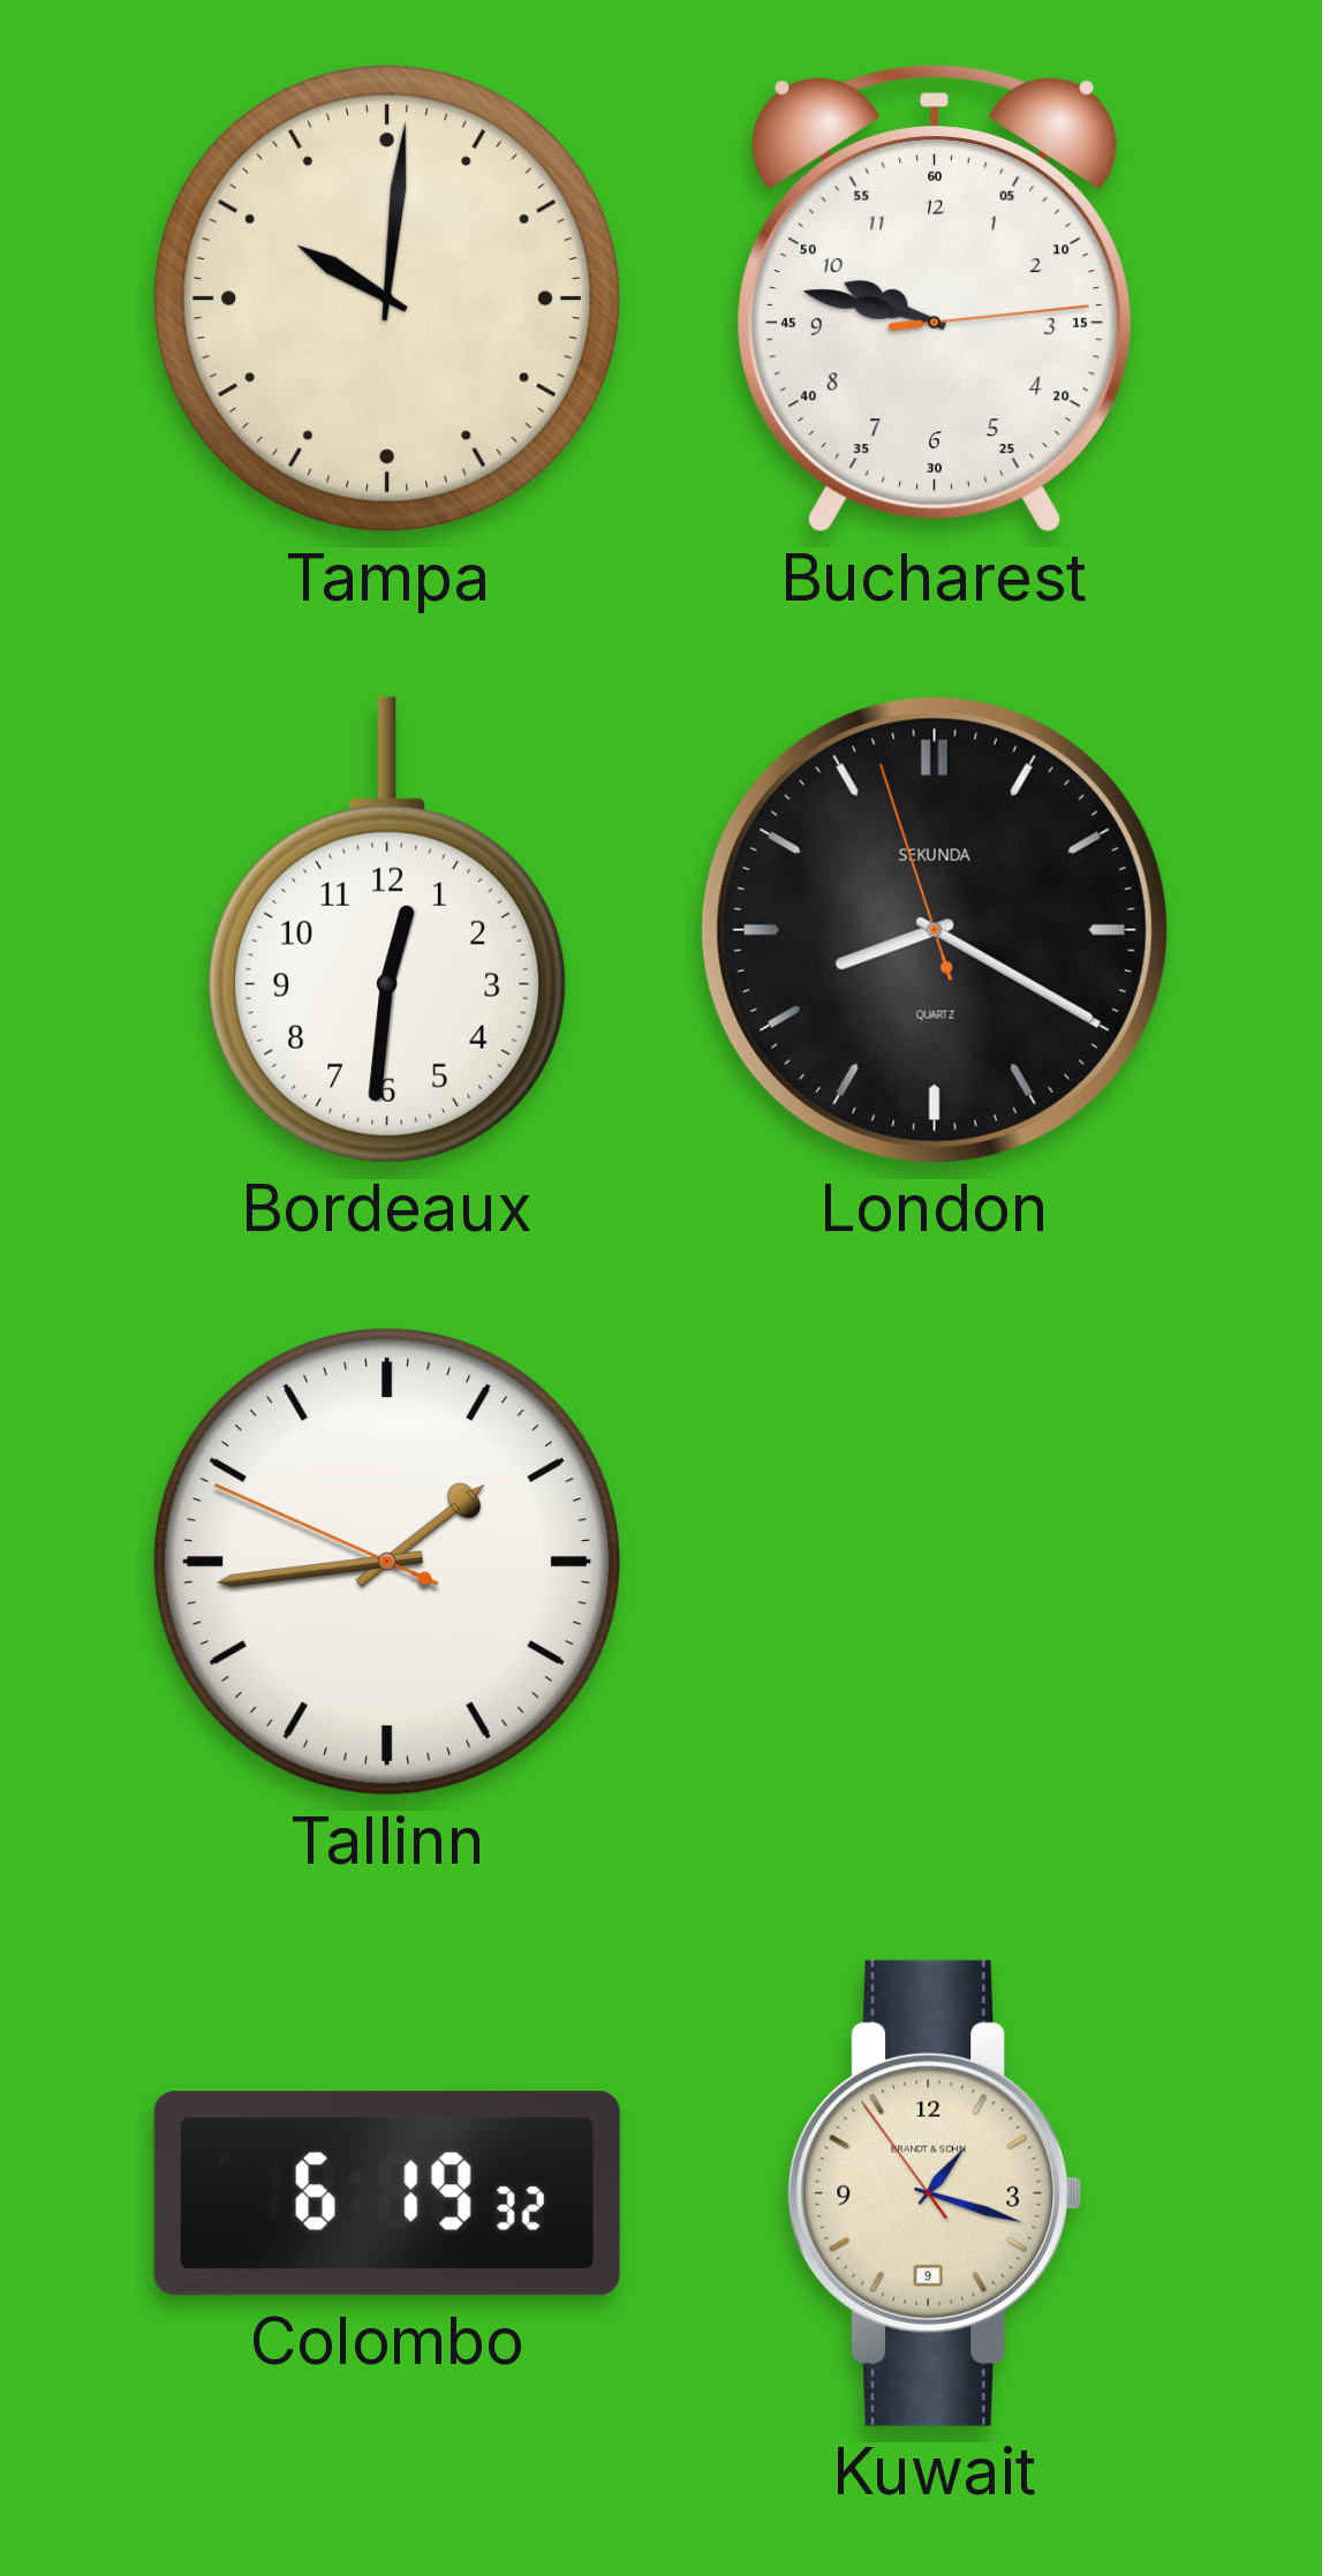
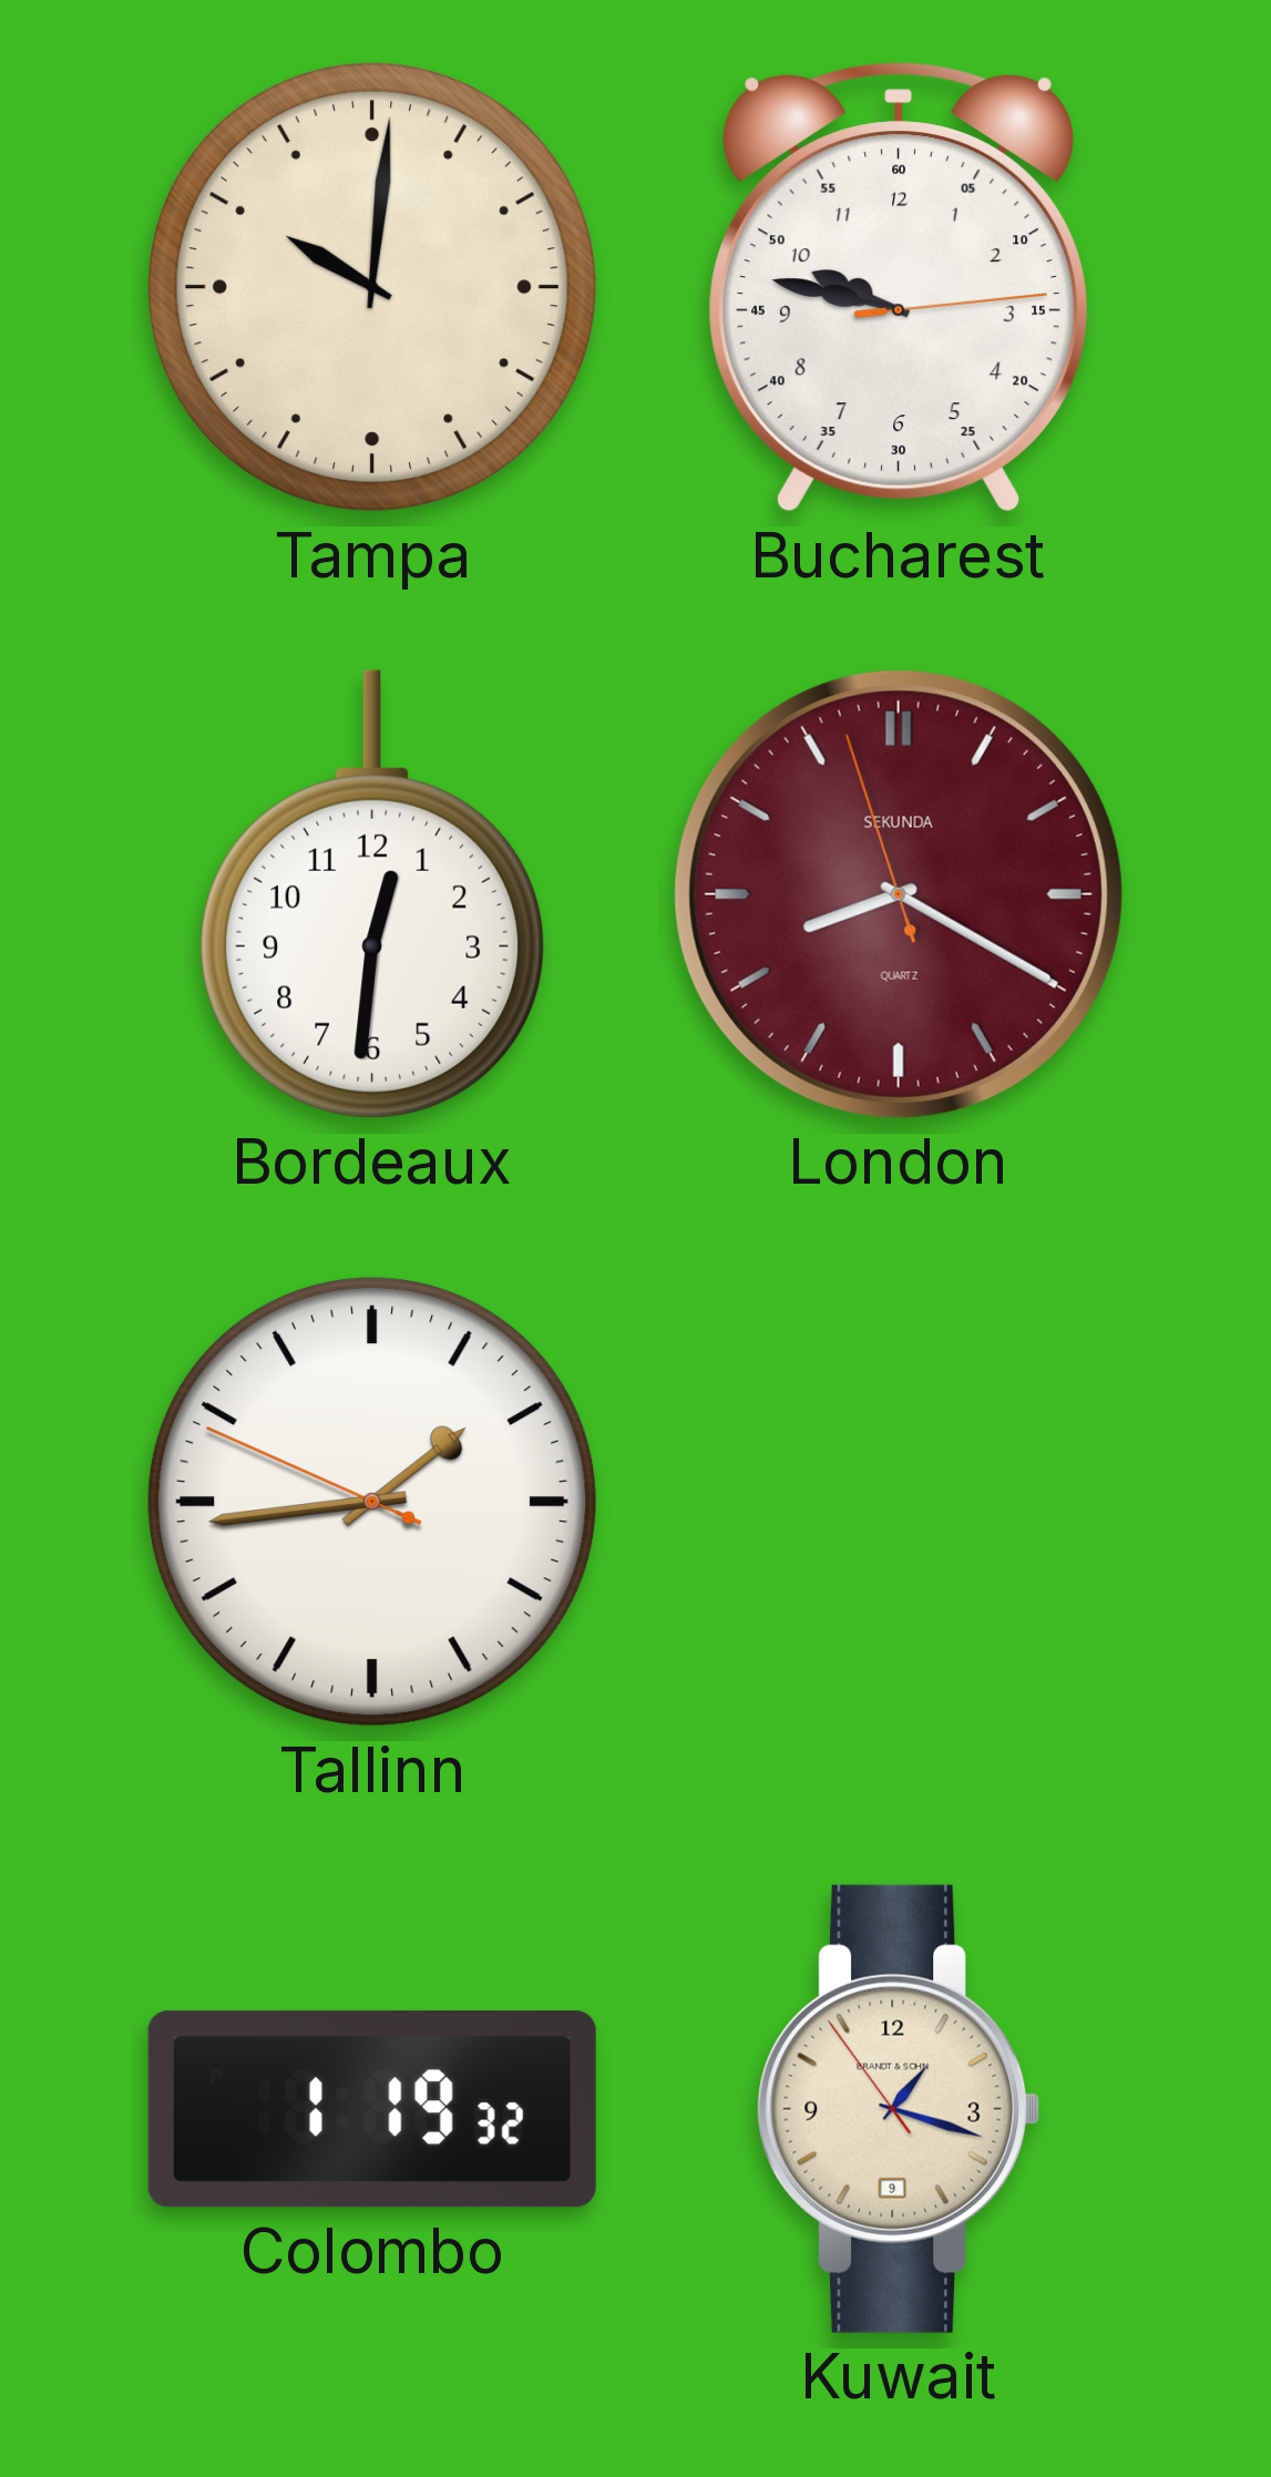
London dial: black -> burgundy
Colombo: 6:19 -> 1:19
